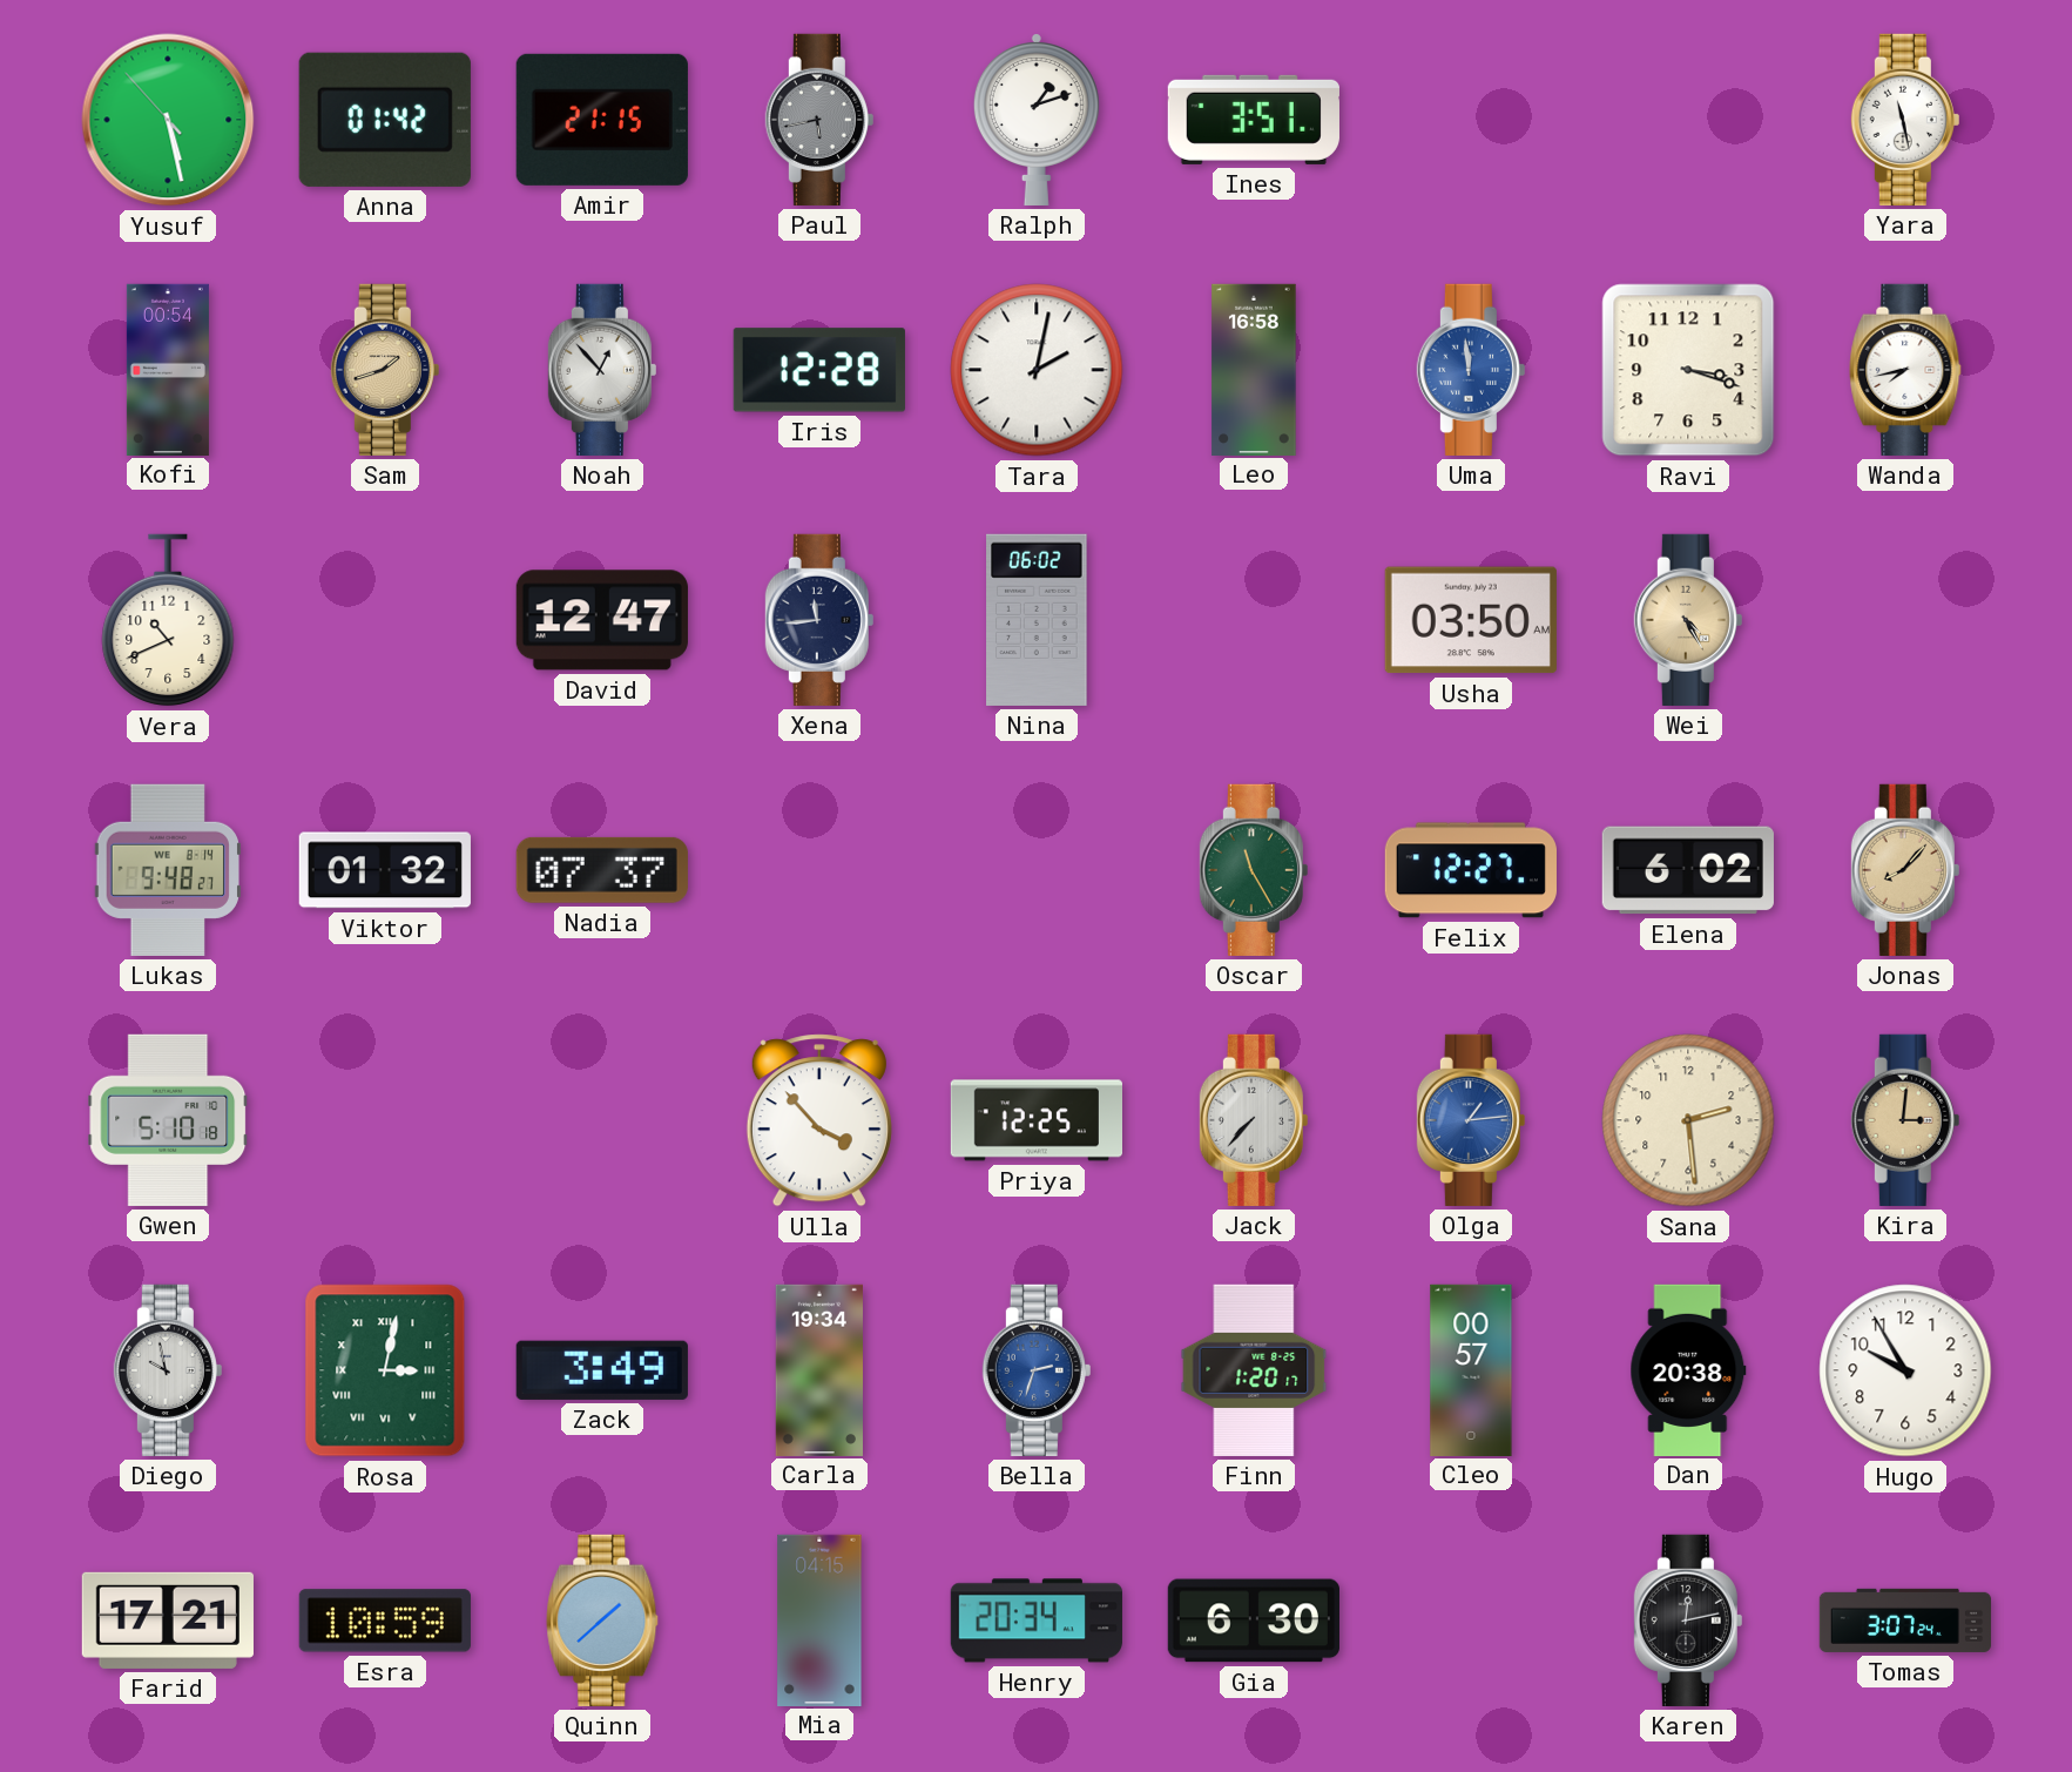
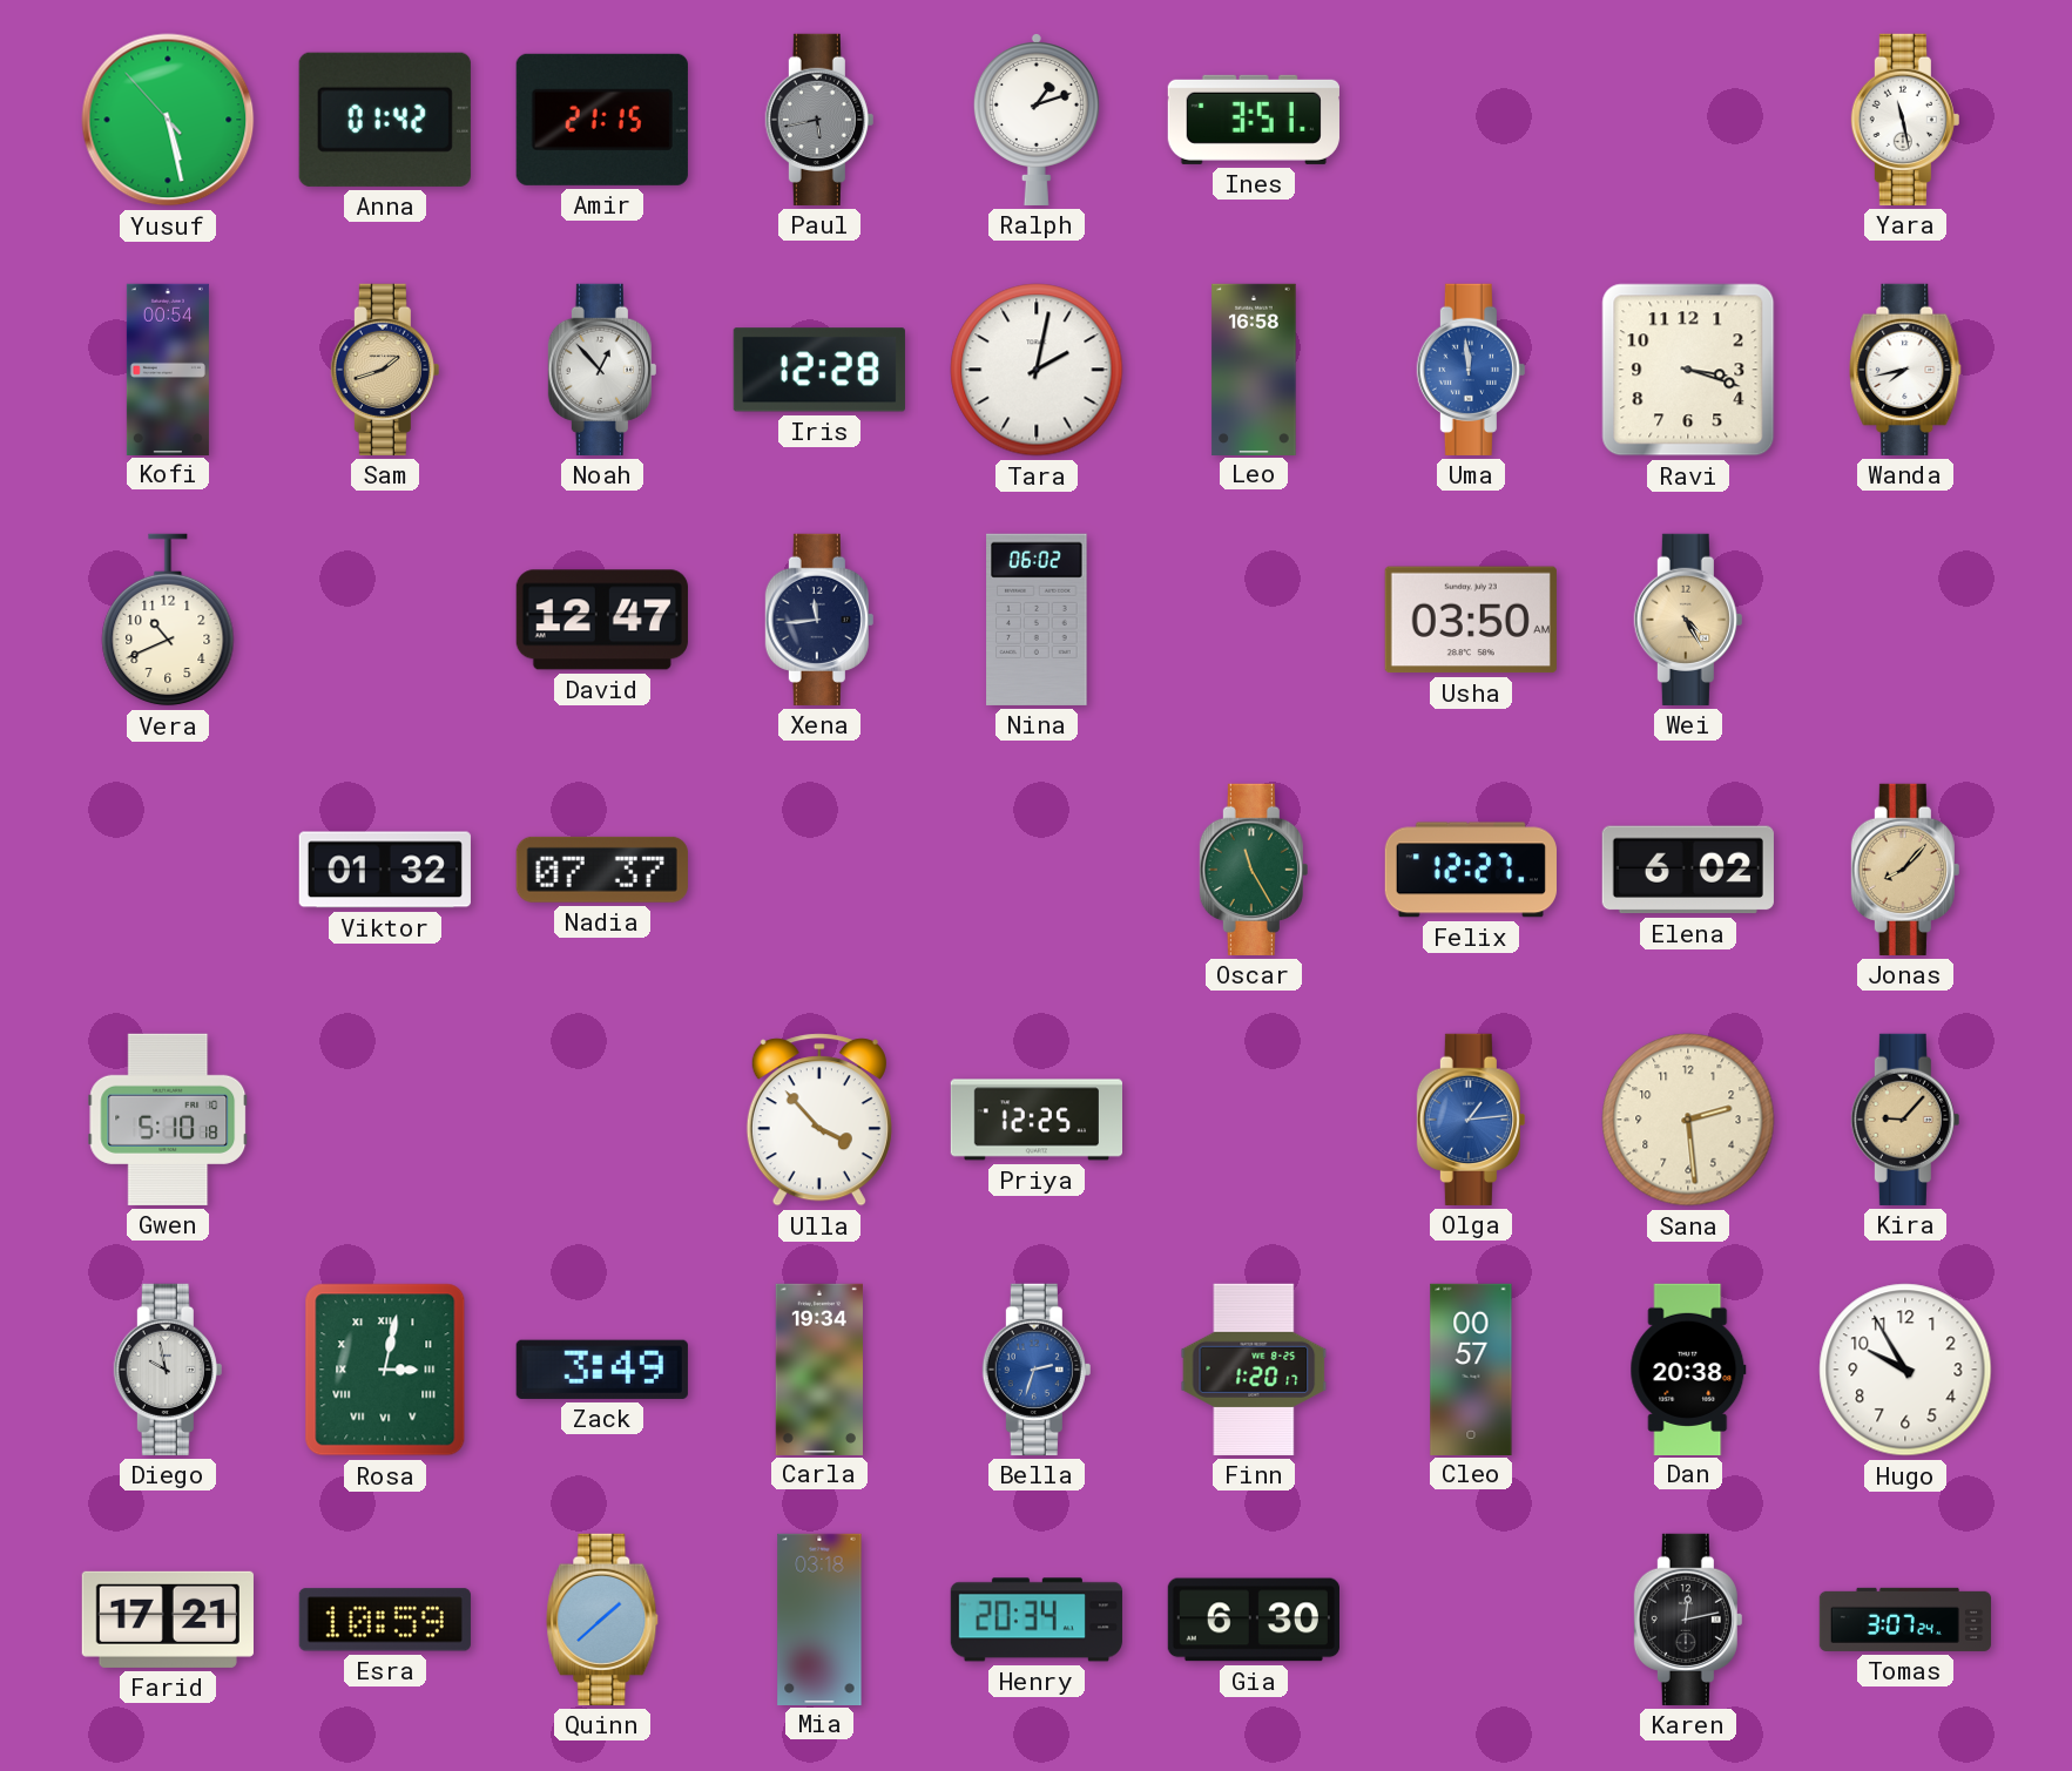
Lukas: 9:48 -> none
Jack: 7:37 -> none
Kira: 3:01 -> 9:07
Mia: 04:15 -> 03:18
